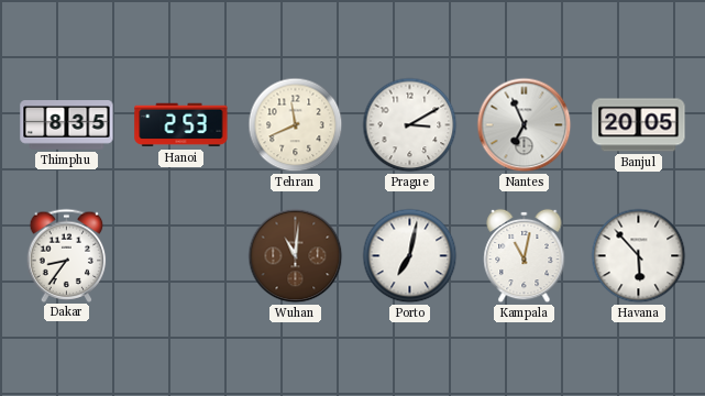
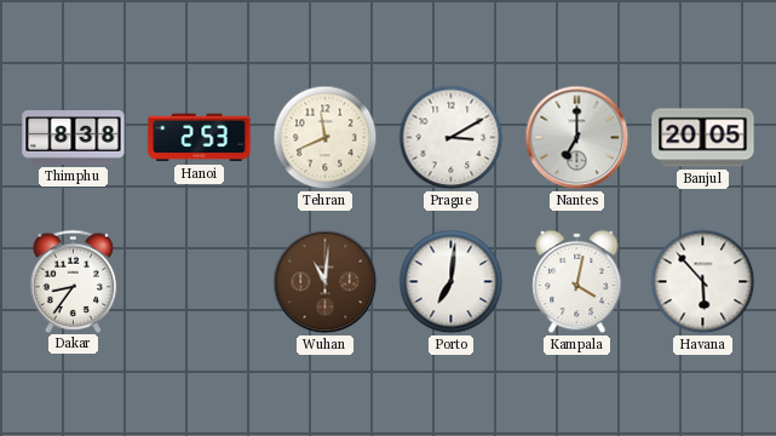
Thimphu: 8:35 -> 8:38
Nantes: 6:56 -> 7:00
Porto: 7:02 -> 7:01
Kampala: 11:02 -> 4:02
